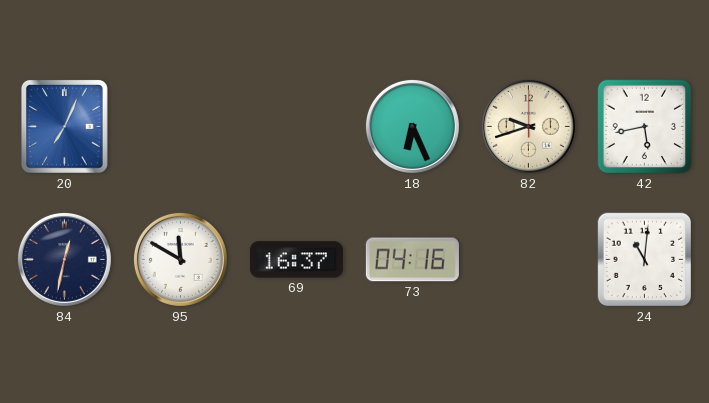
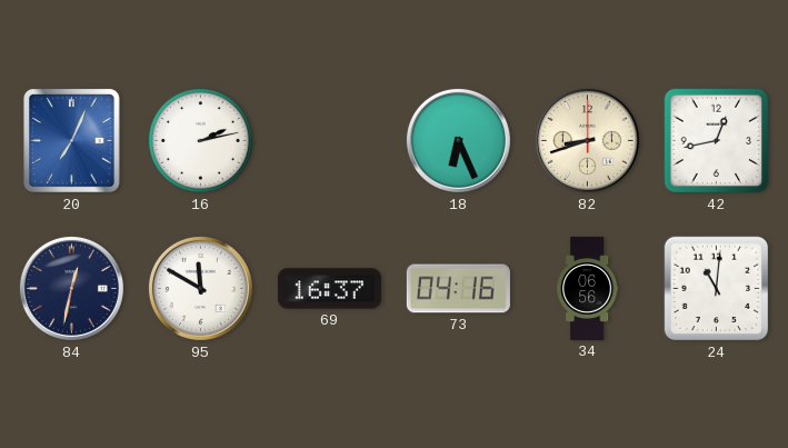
16: none -> 2:13
82: 9:42 -> 8:42
42: 5:43 -> 12:43
34: none -> 06:56
